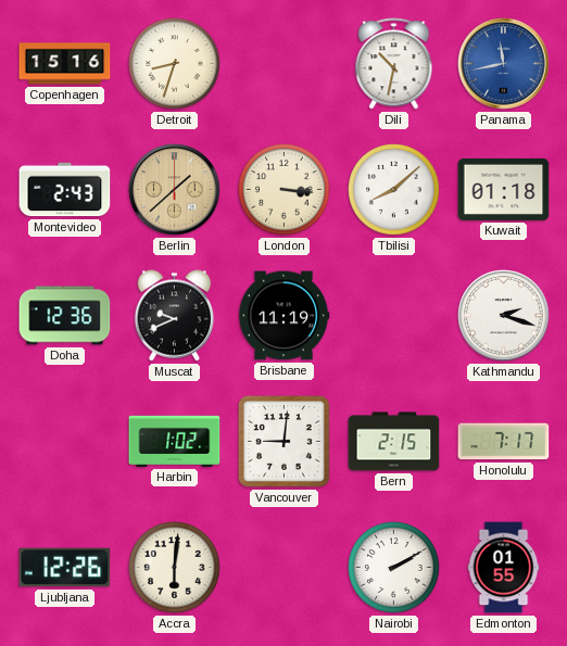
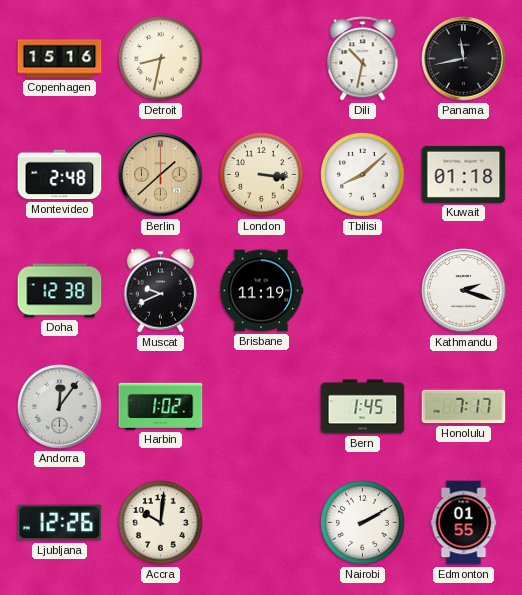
Detroit: 8:33 -> 8:32
Panama dial: blue -> black
Montevideo: 2:43 -> 2:48
Doha: 12:36 -> 12:38
Andorra: none -> 12:06
Vancouver: 9:01 -> none
Bern: 2:15 -> 1:45
Accra: 6:01 -> 10:01
